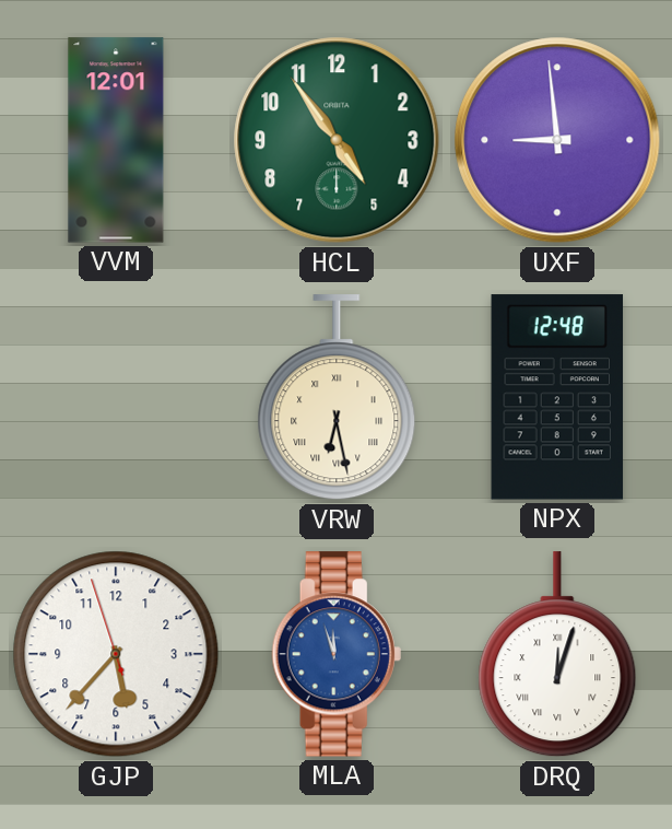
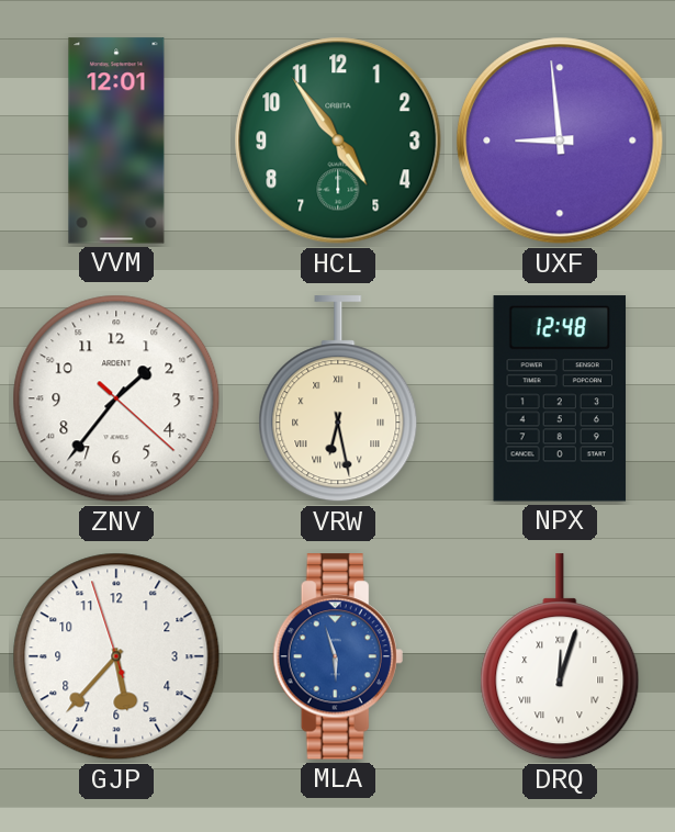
ZNV: none -> 1:36
MLA: 11:57 -> 5:57
